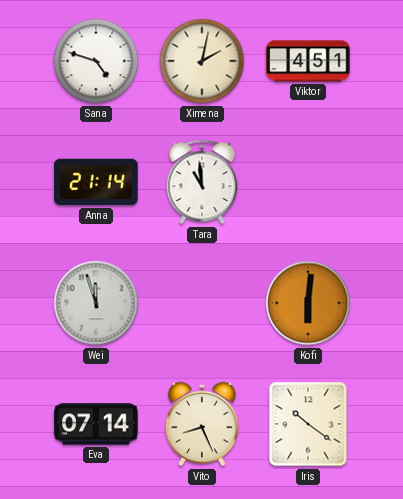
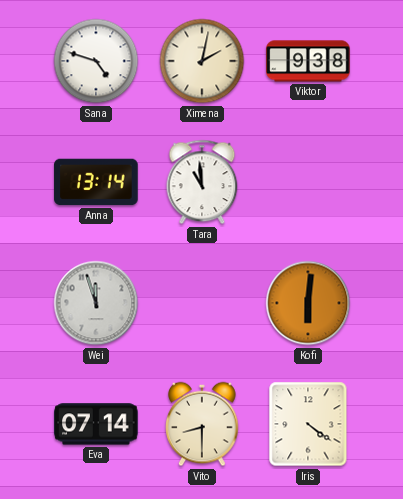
Viktor: 4:51 -> 9:38
Anna: 21:14 -> 13:14
Vito: 8:26 -> 8:30
Iris: 10:21 -> 4:21
